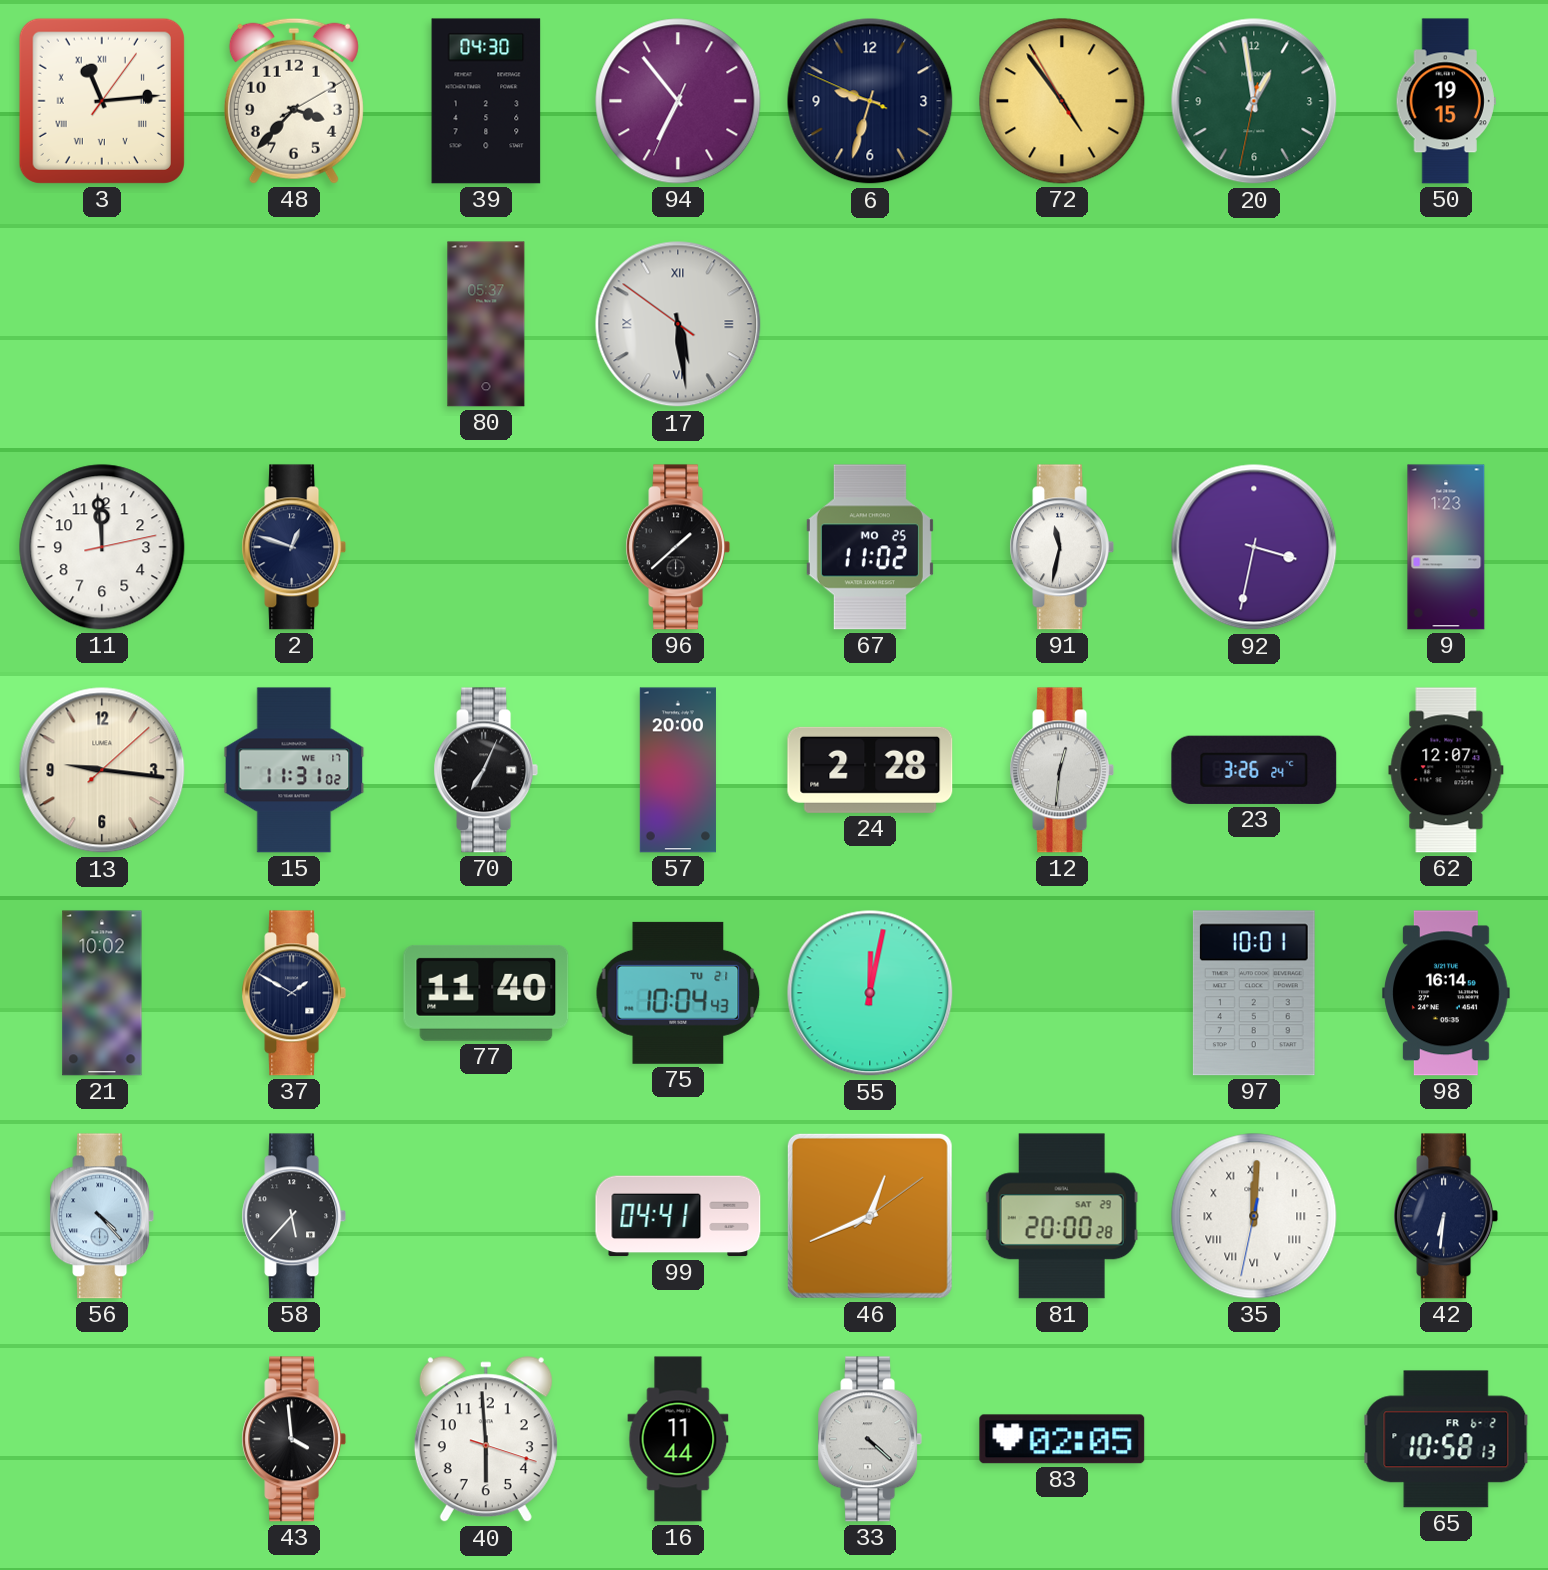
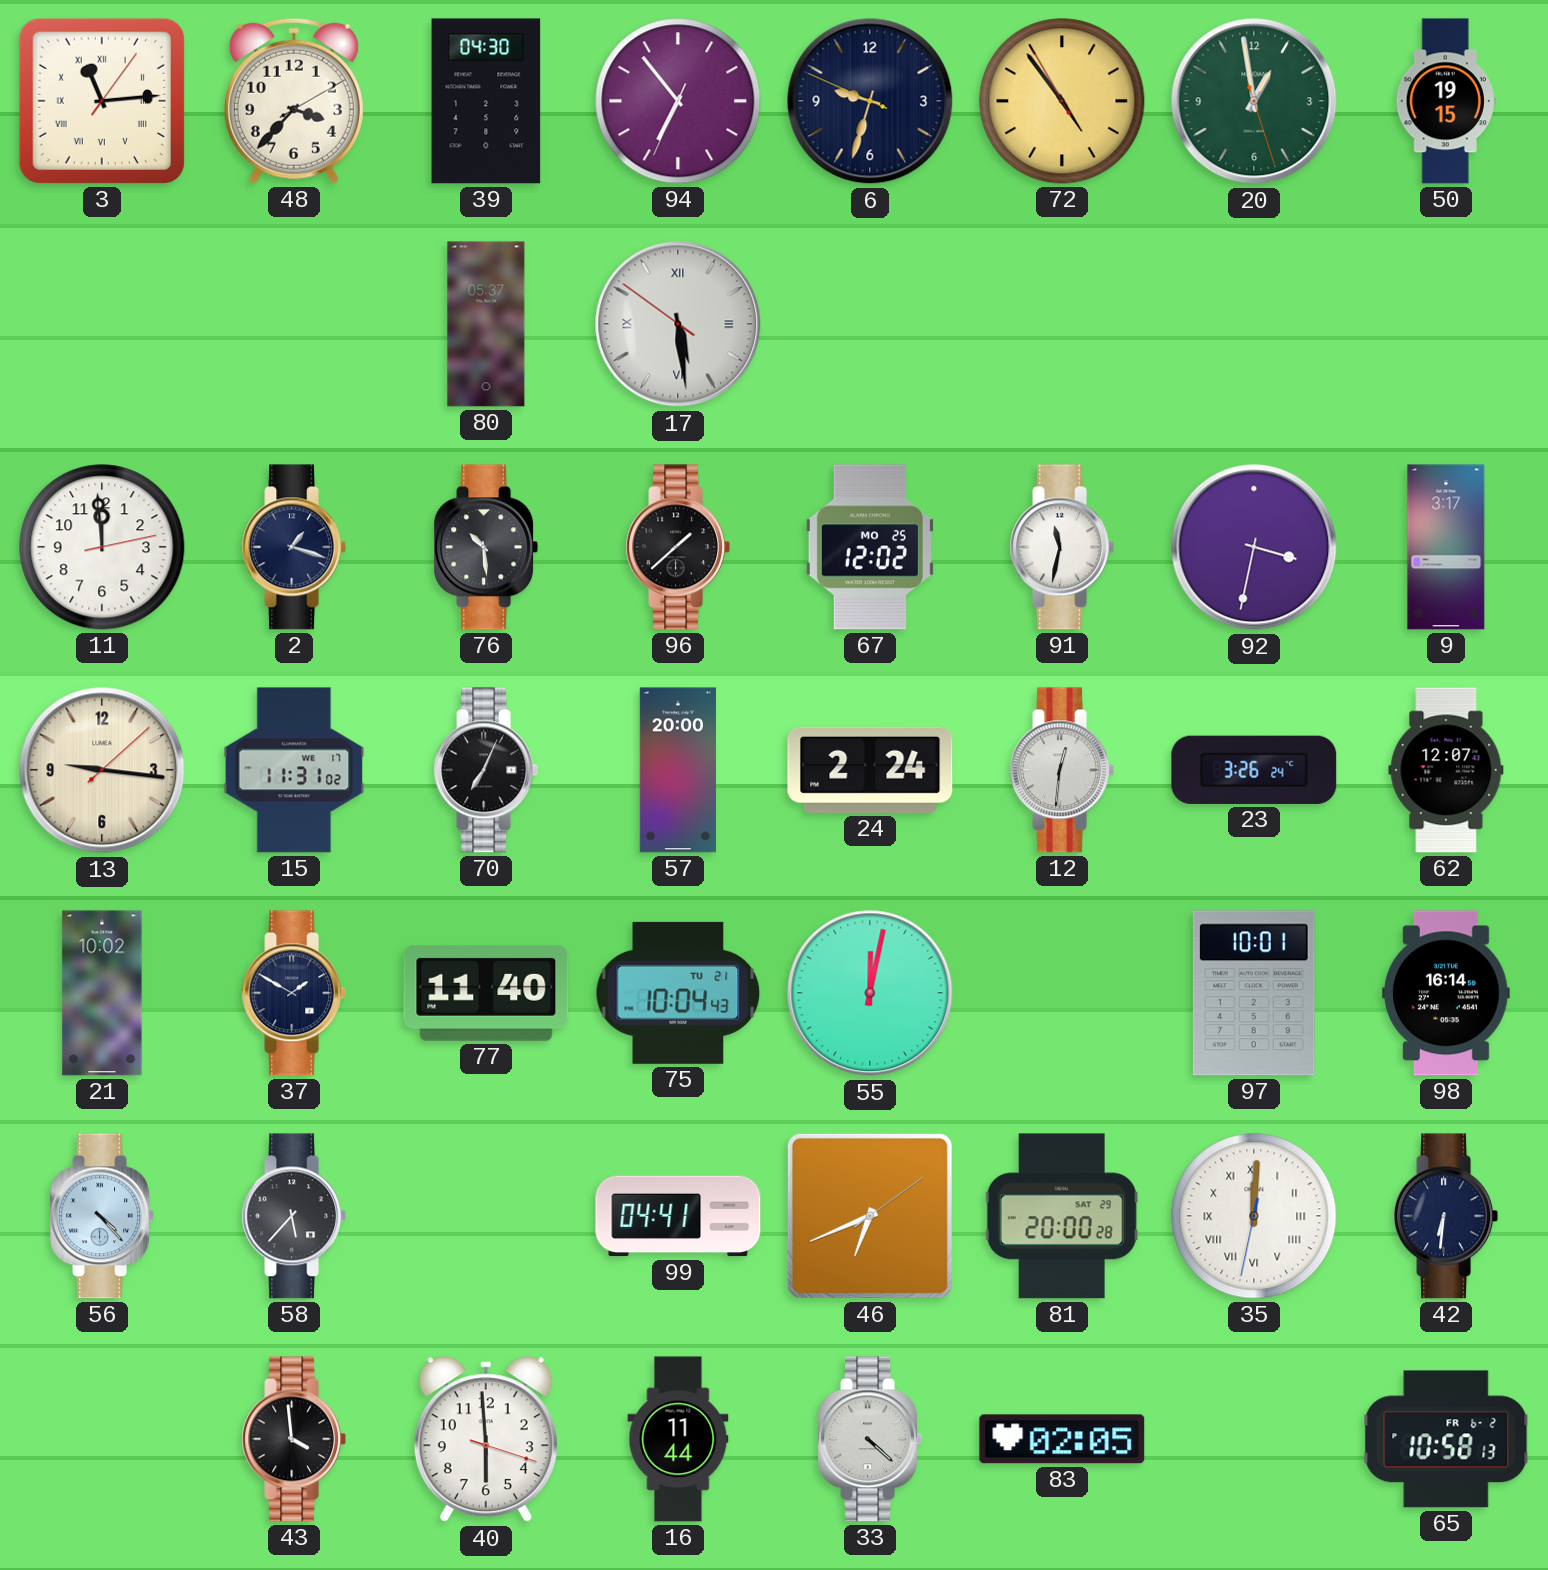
20: 12:58:32 -> 12:58:27
2: 12:48 -> 1:18
76: none -> 10:29
67: 11:02 -> 12:02
9: 1:23 -> 3:17
24: 2:28 -> 2:24
46: 12:41 -> 6:41
